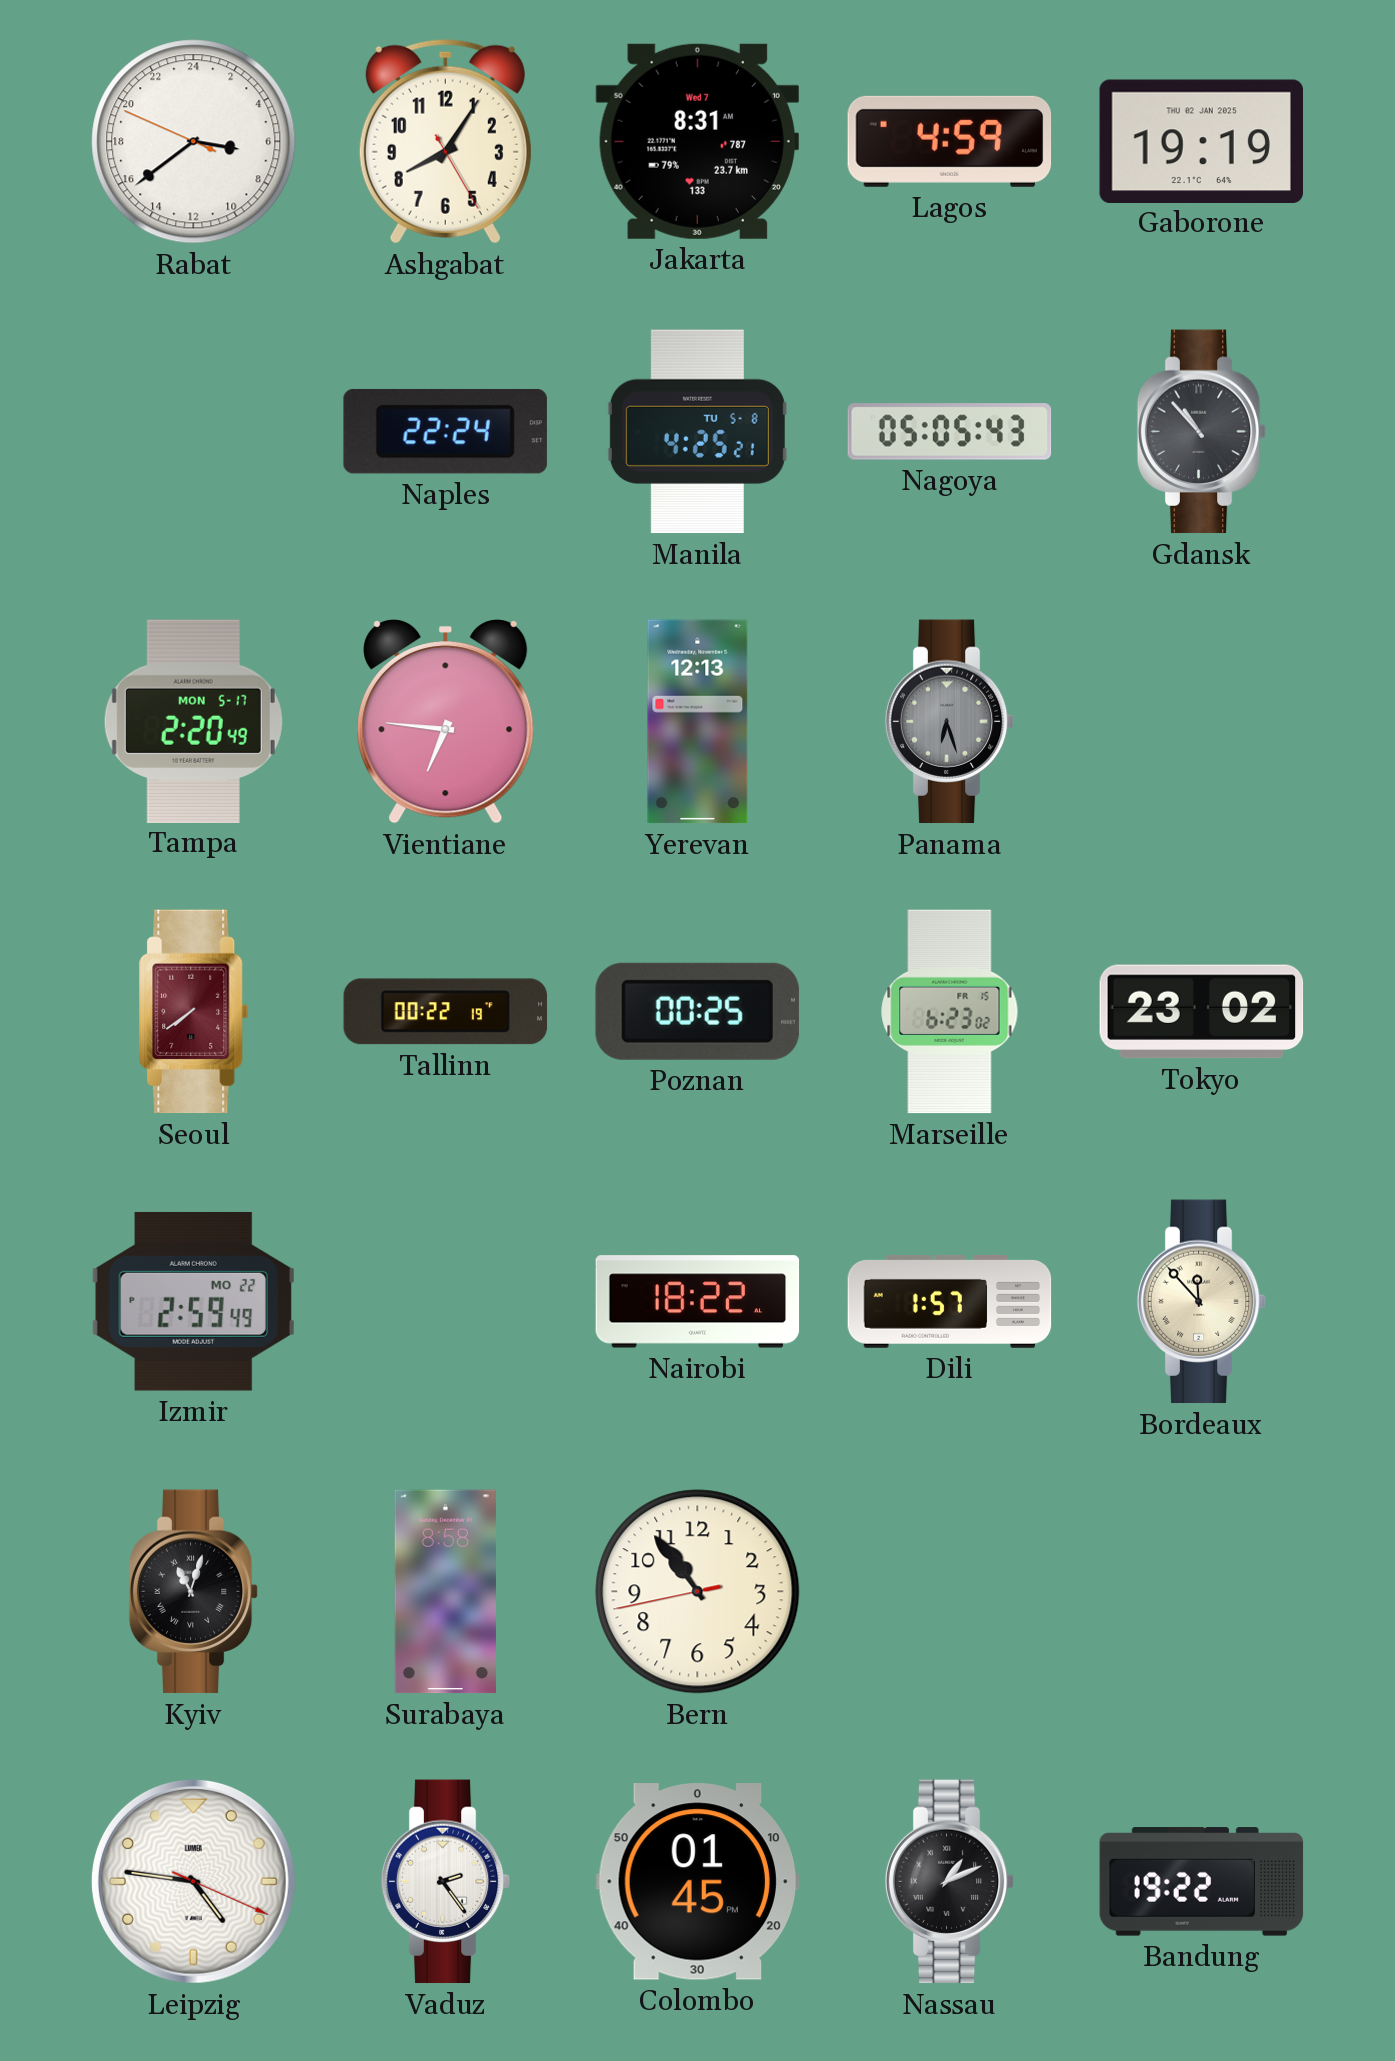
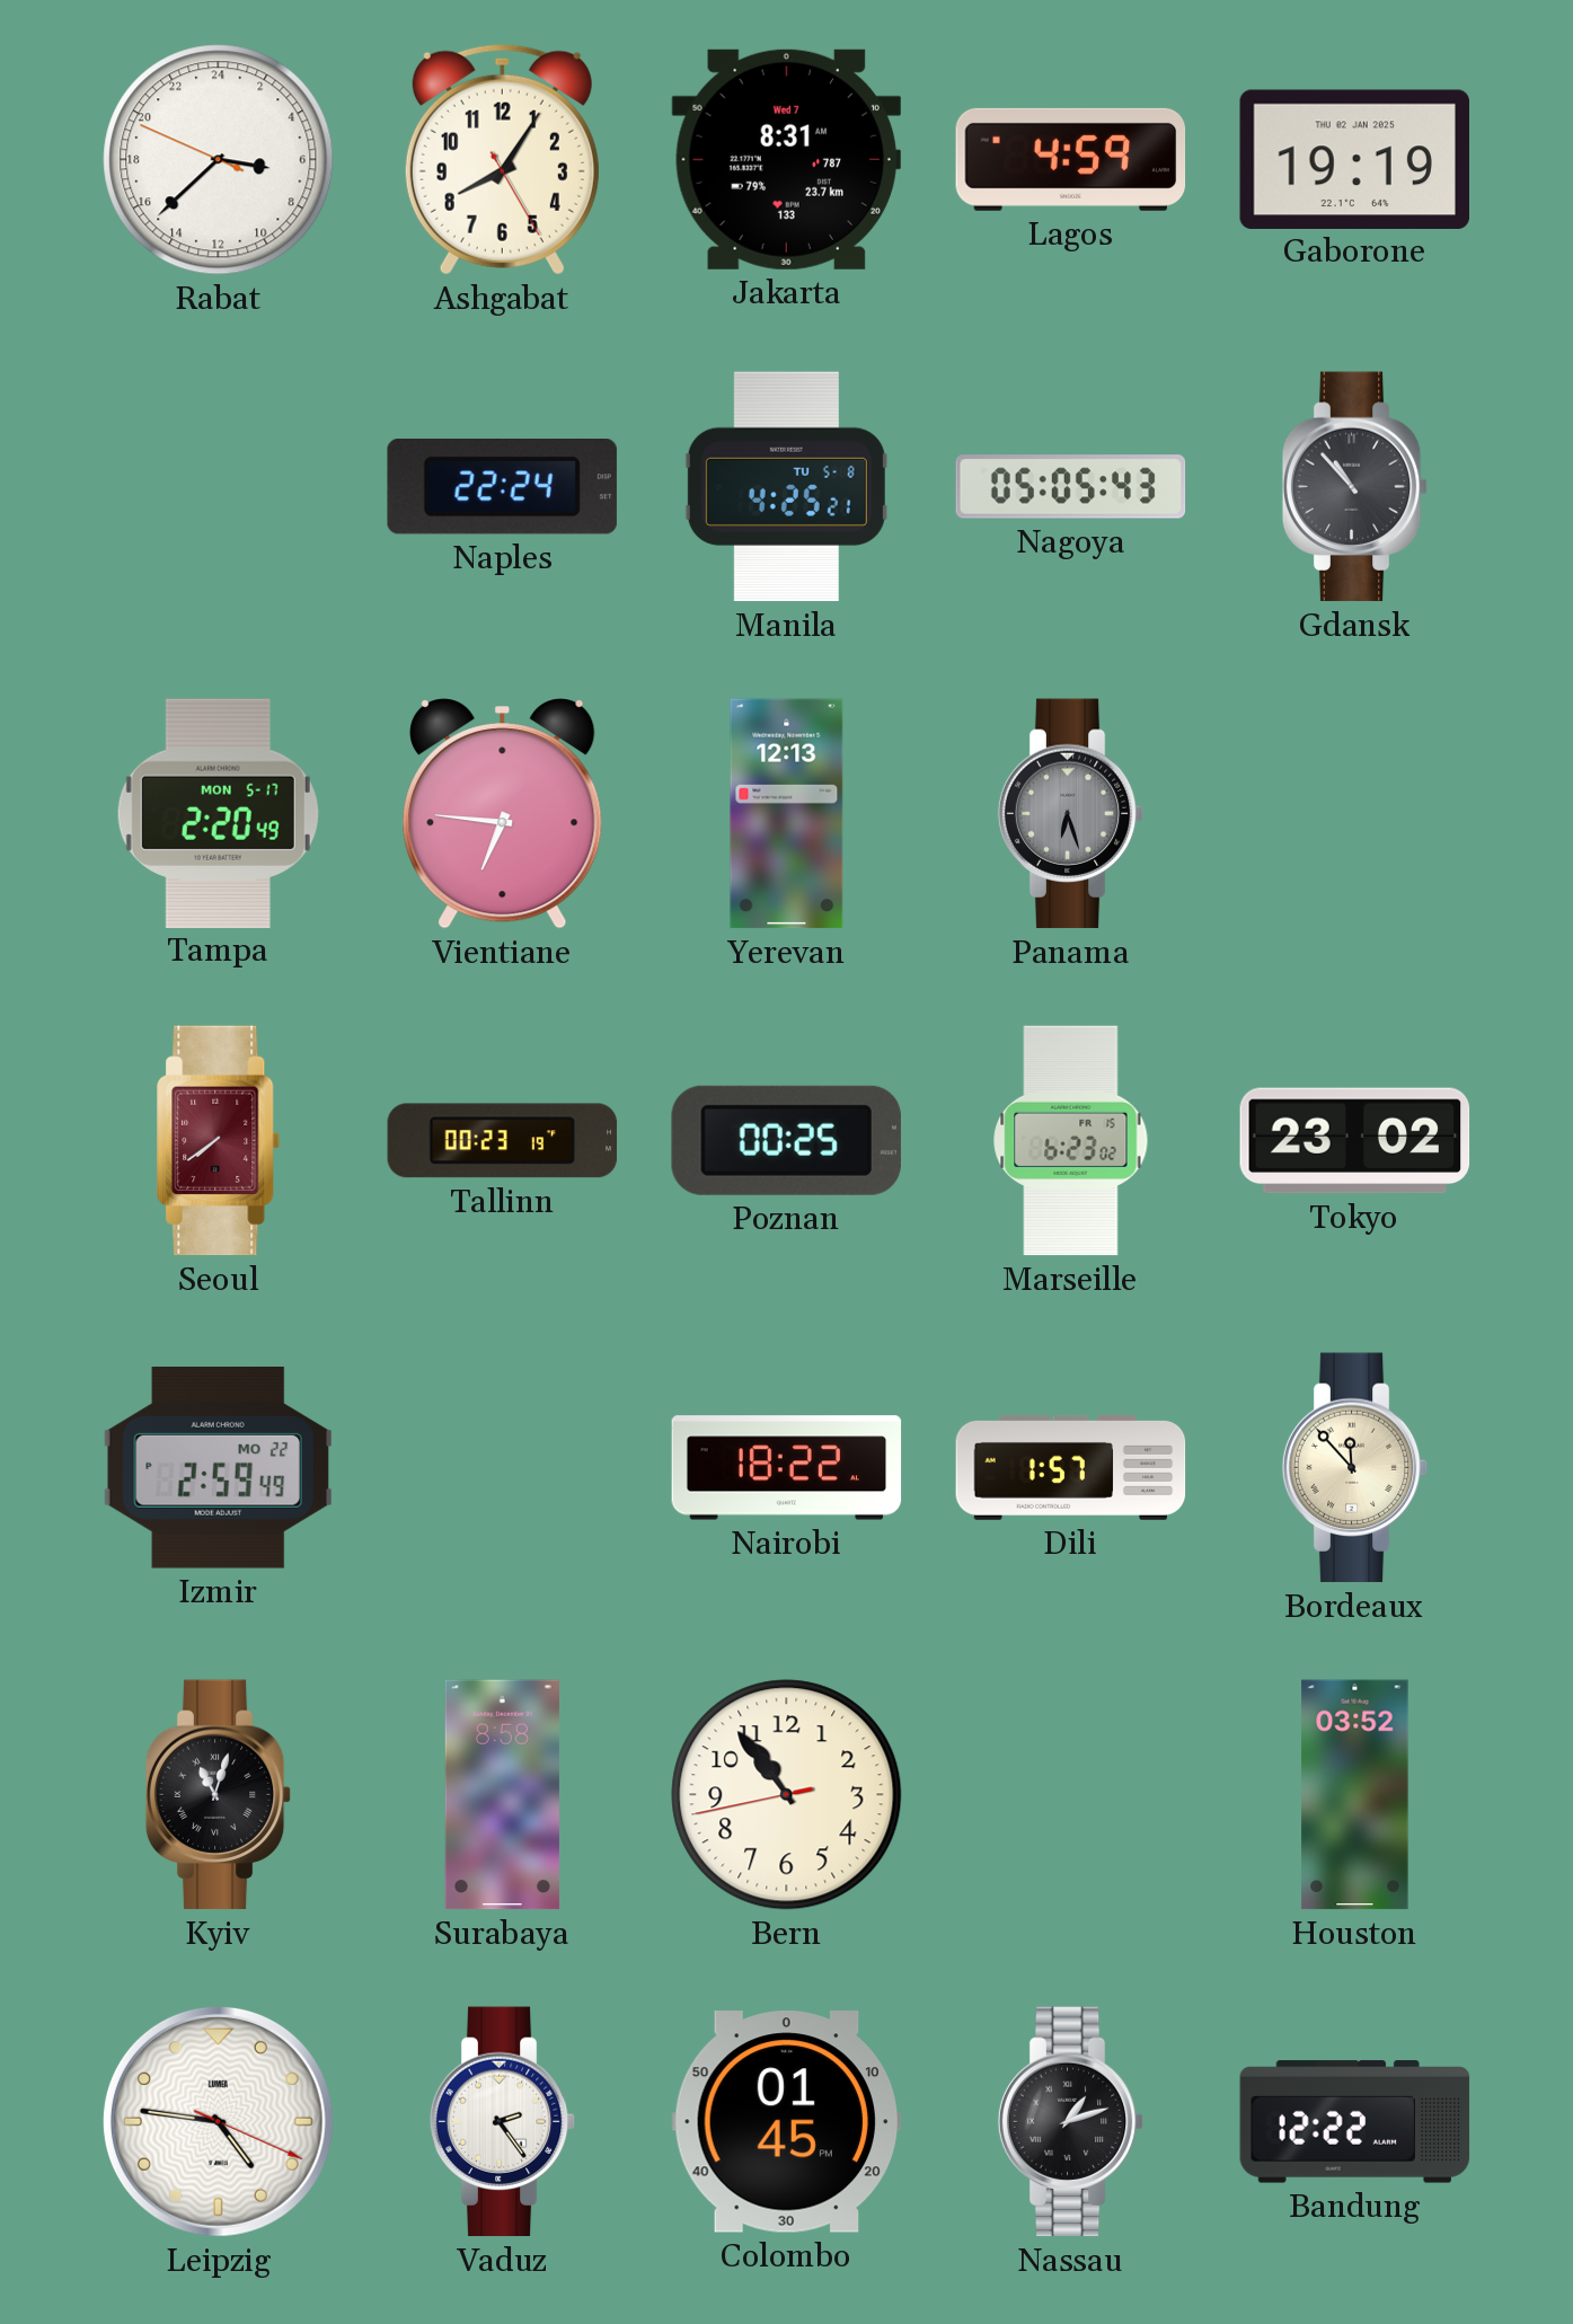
Rabat: 6:38 -> 6:37
Tallinn: 00:22 -> 00:23
Houston: none -> 03:52
Nassau: 1:11 -> 1:12
Bandung: 19:22 -> 12:22
